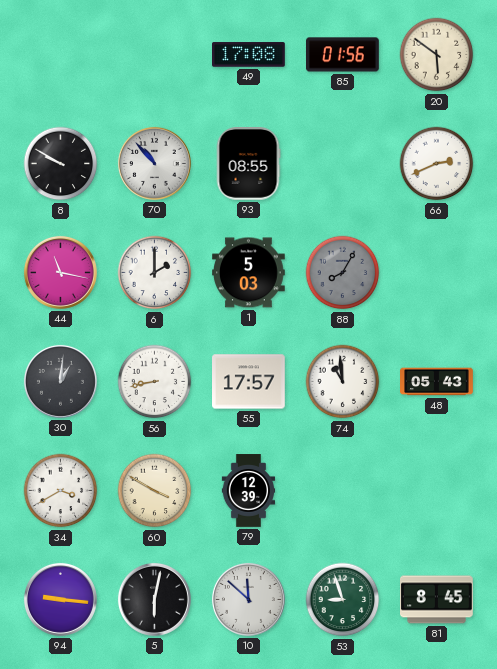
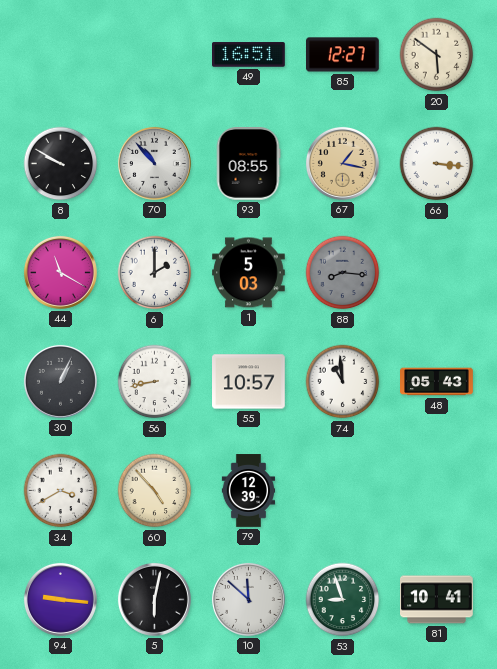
49: 17:08 -> 16:51
85: 01:56 -> 12:27
67: none -> 1:17
66: 2:41 -> 3:16
44: 11:17 -> 11:20
88: 8:05 -> 8:16
30: 1:01 -> 1:04
55: 17:57 -> 10:57
60: 3:50 -> 4:53
81: 8:45 -> 10:41
